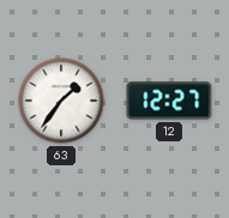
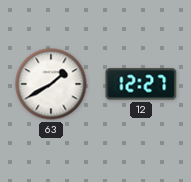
63: 1:36 -> 1:40
